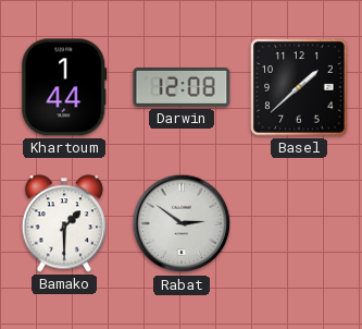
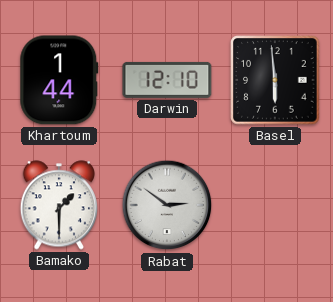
Darwin: 12:08 -> 12:10
Basel: 1:38 -> 5:59
